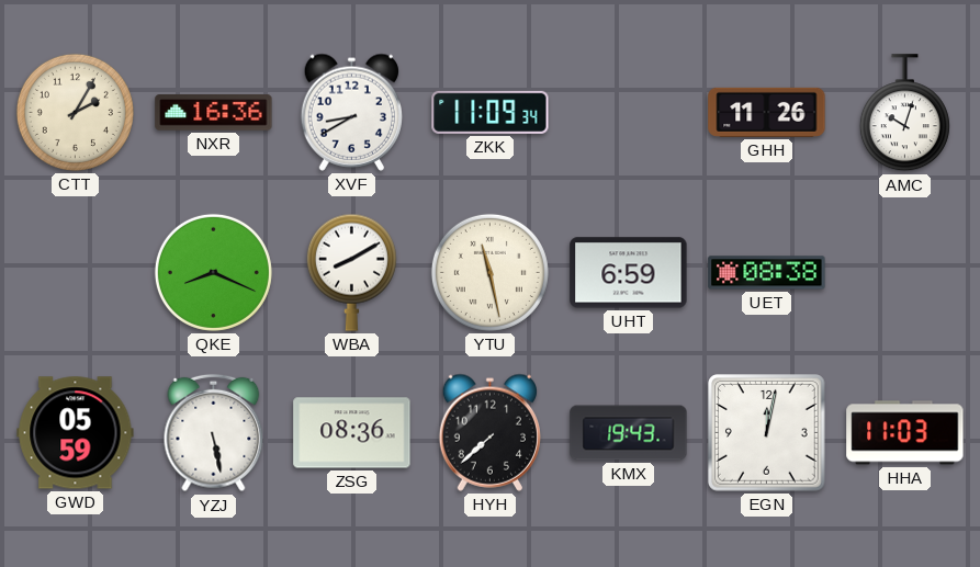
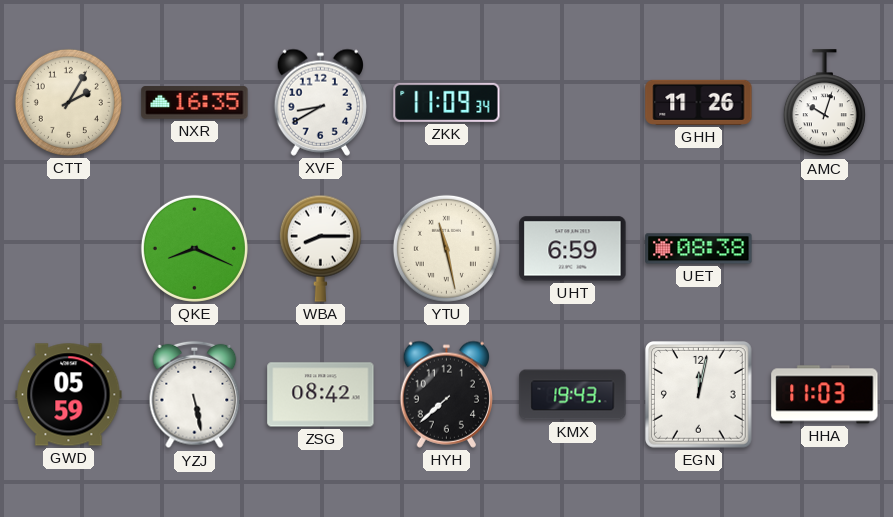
NXR: 16:36 -> 16:35
WBA: 8:10 -> 8:15
ZSG: 08:36 -> 08:42
